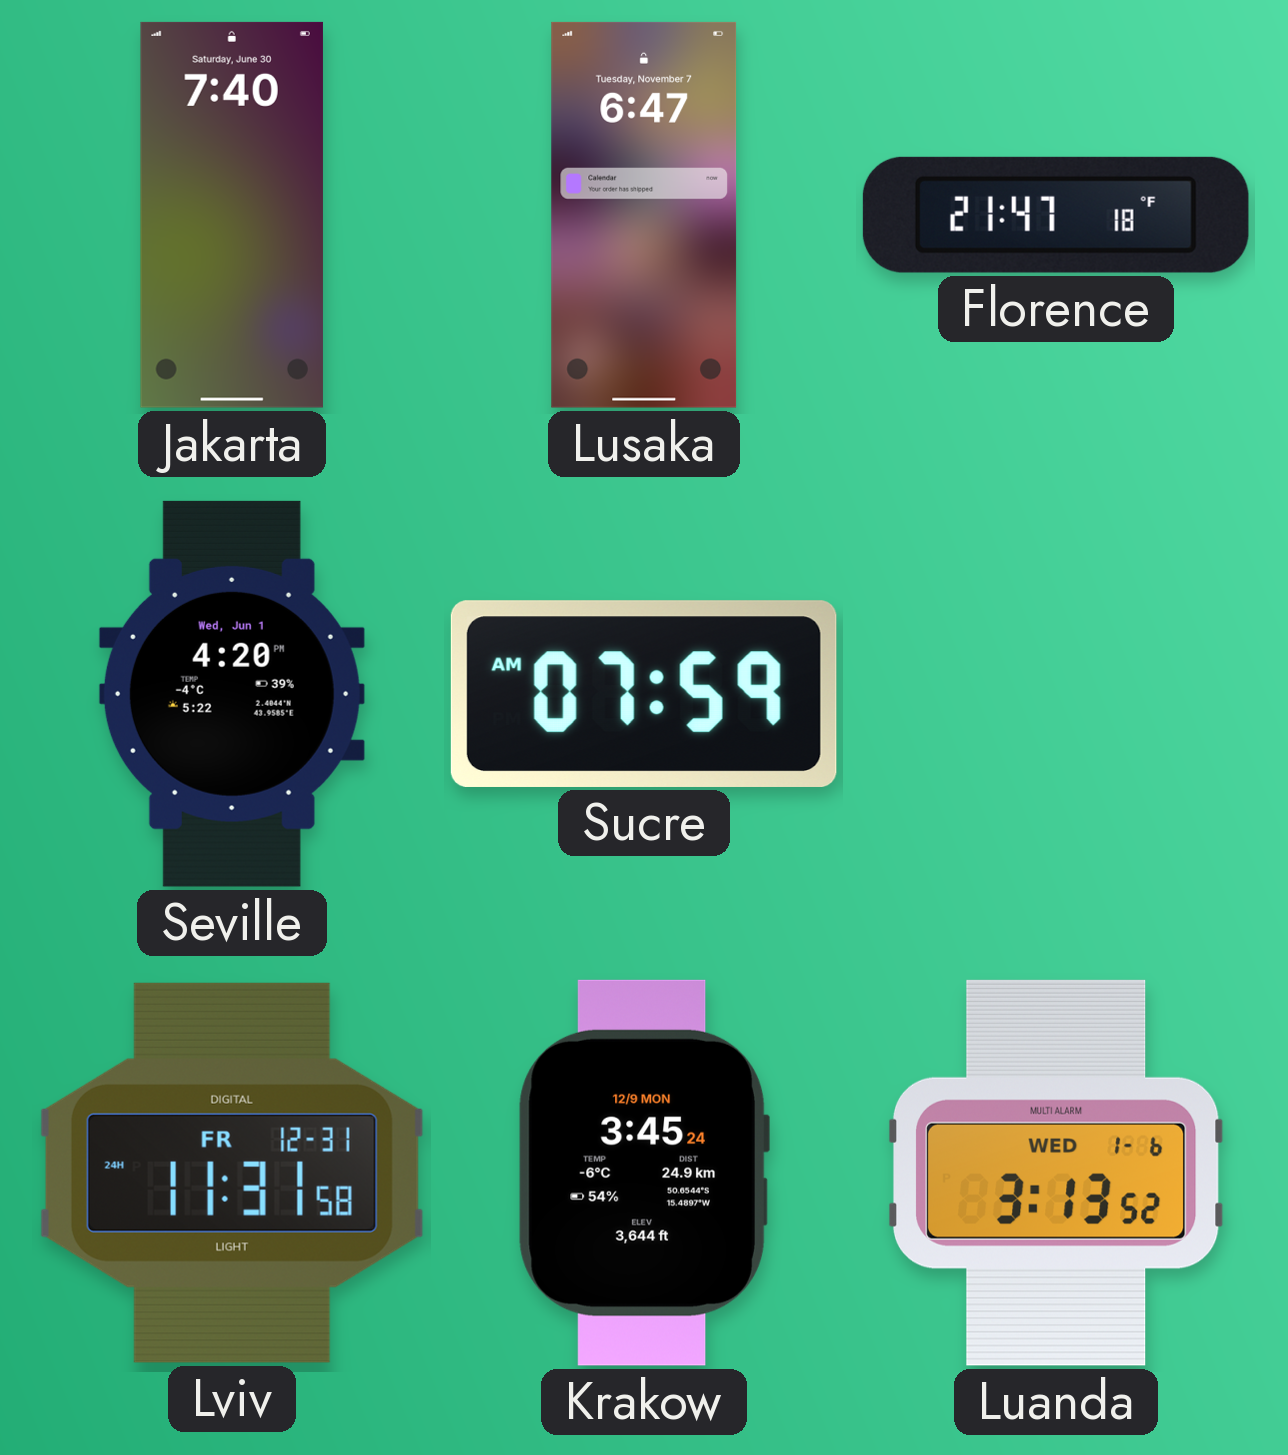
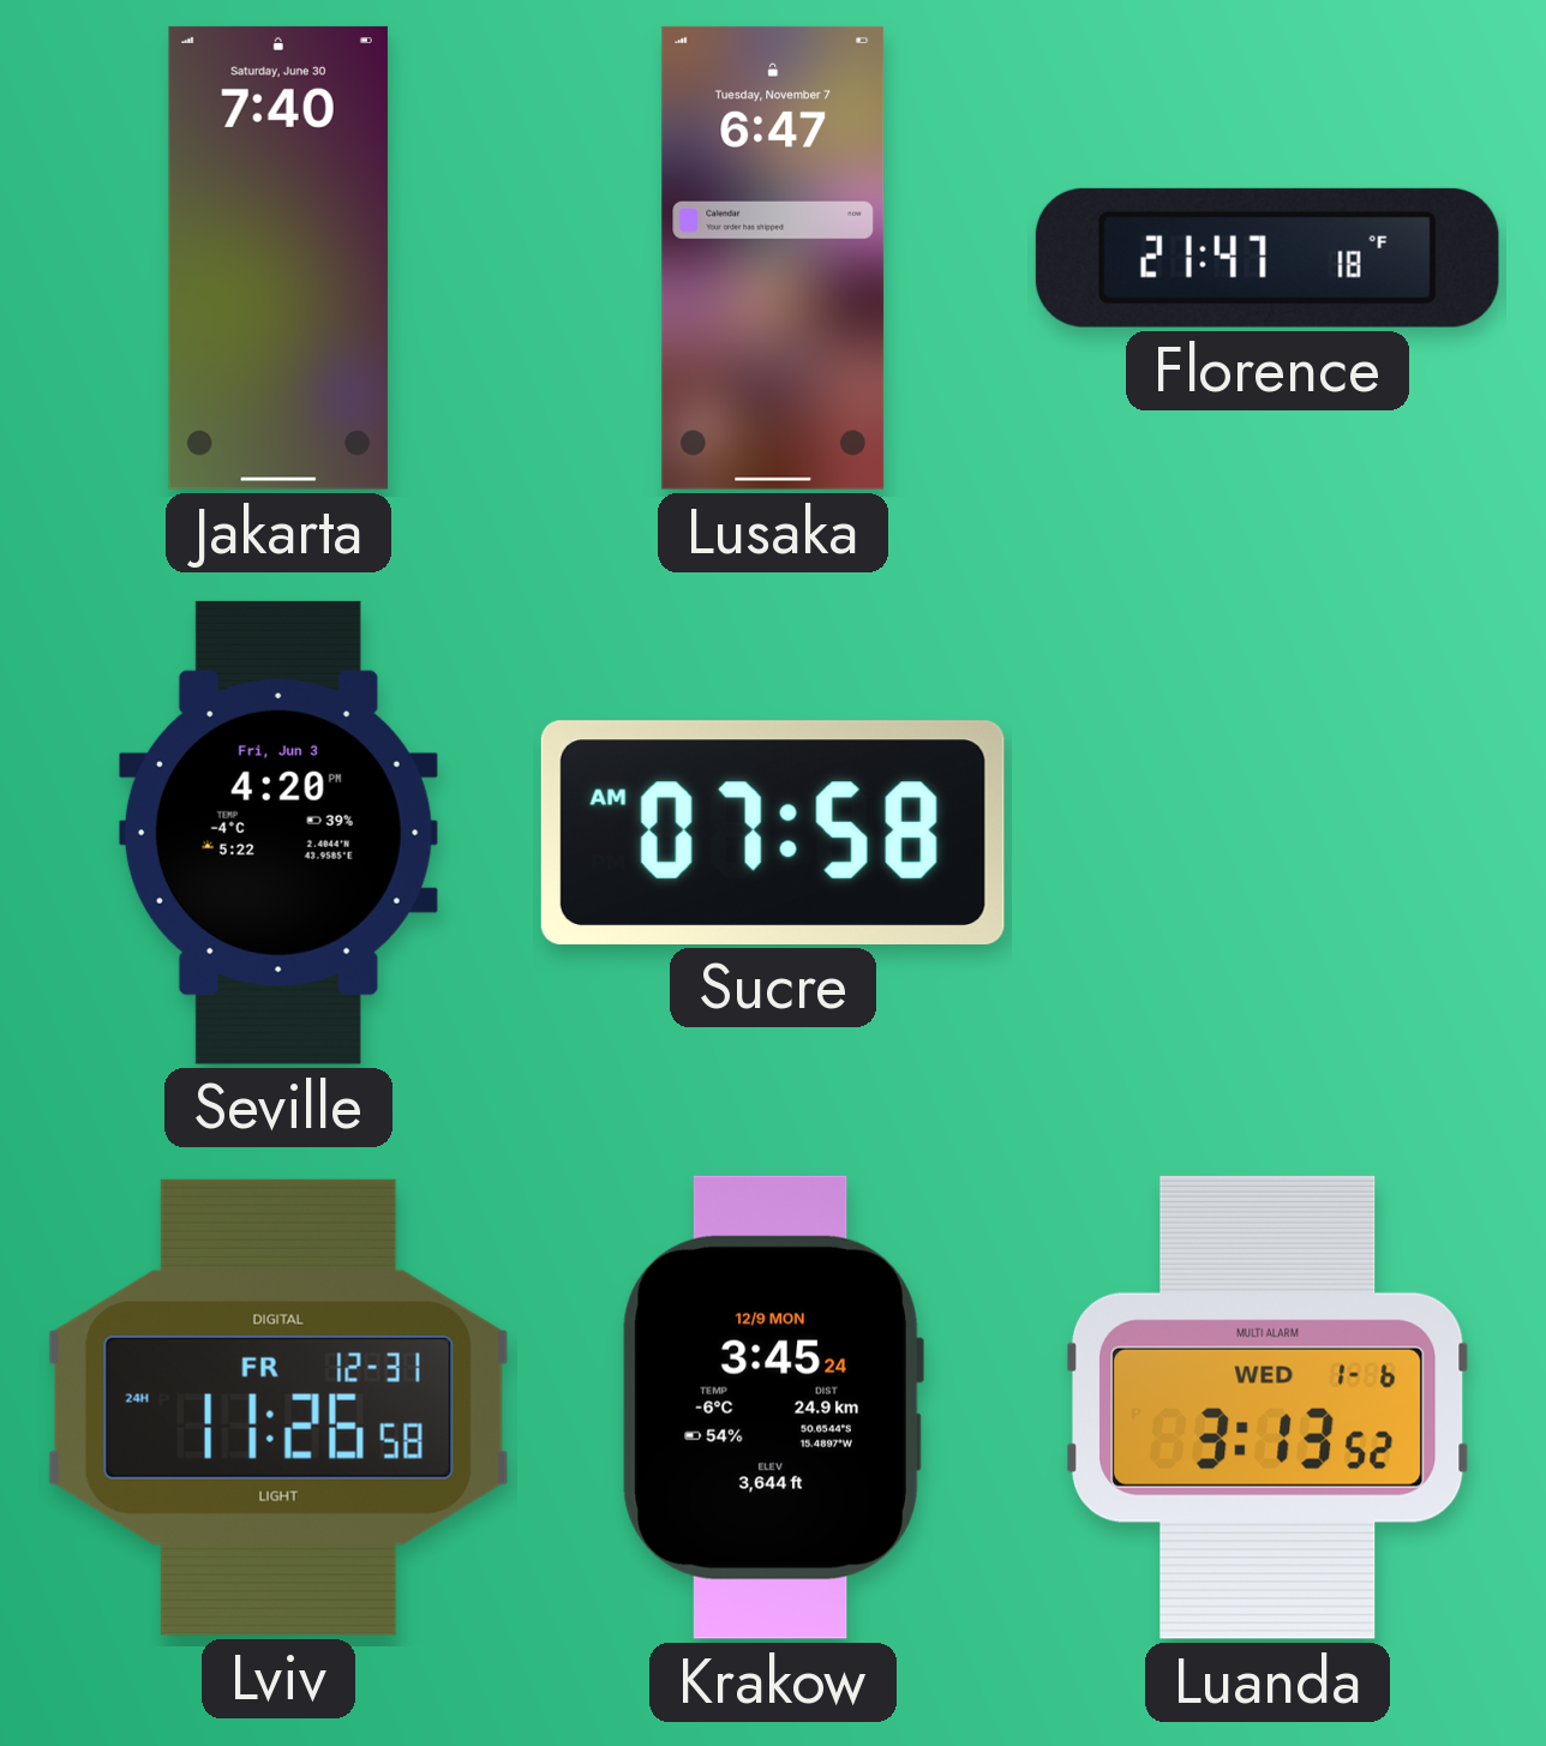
Seville date: Wed, Jun 1 -> Fri, Jun 3
Sucre: 07:59 -> 07:58
Lviv: 11:31 -> 11:26
